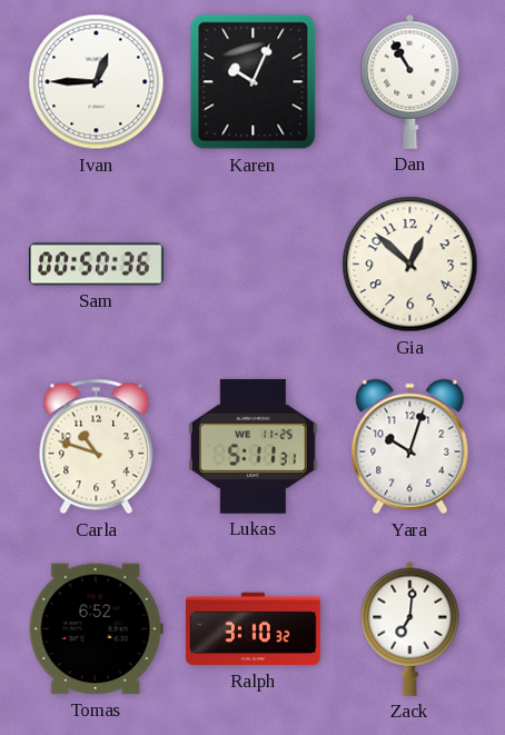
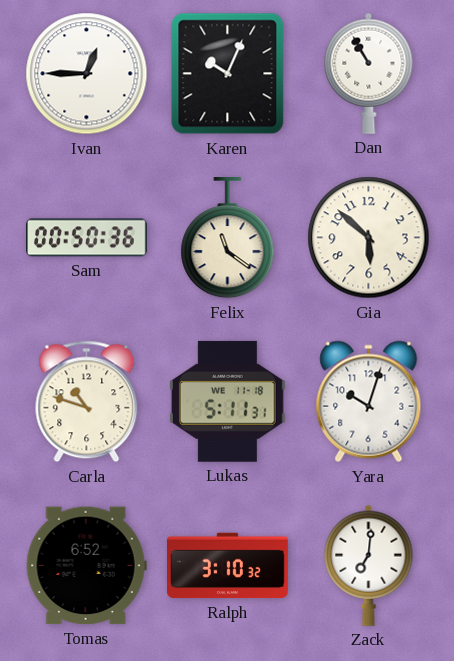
Felix: none -> 11:21
Gia: 12:52 -> 5:52
Lukas date: WE 11-25 -> WE 11-18
